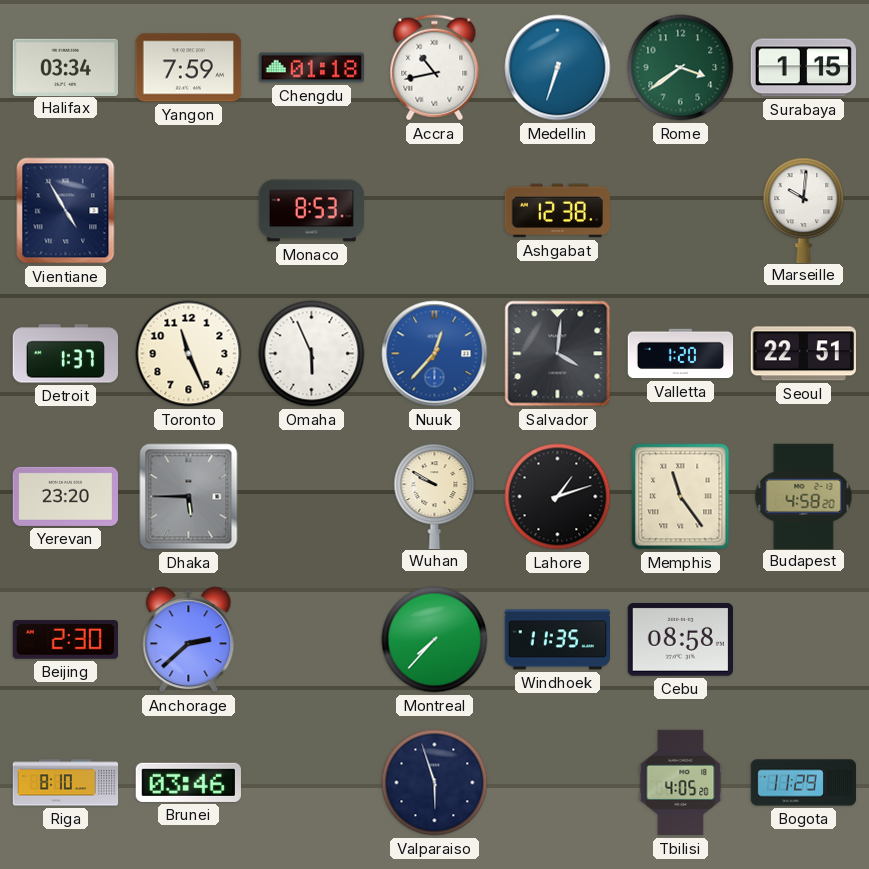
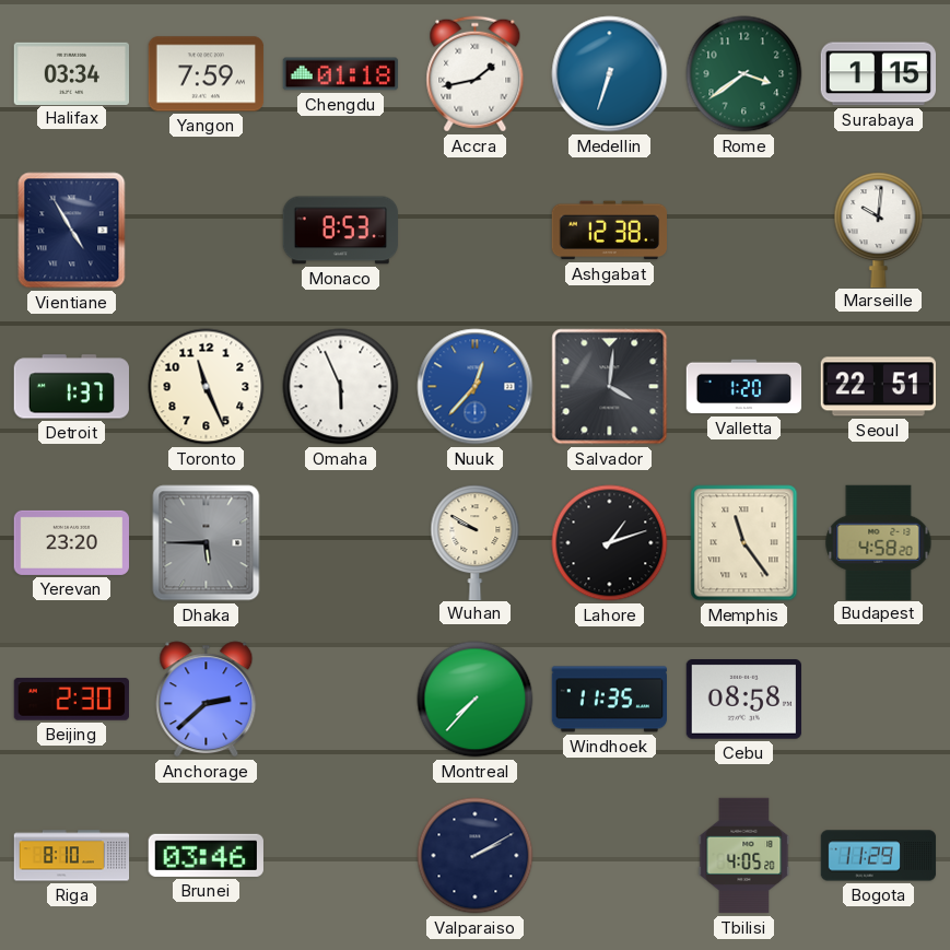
Accra: 10:43 -> 1:43
Valparaiso: 5:57 -> 2:10
